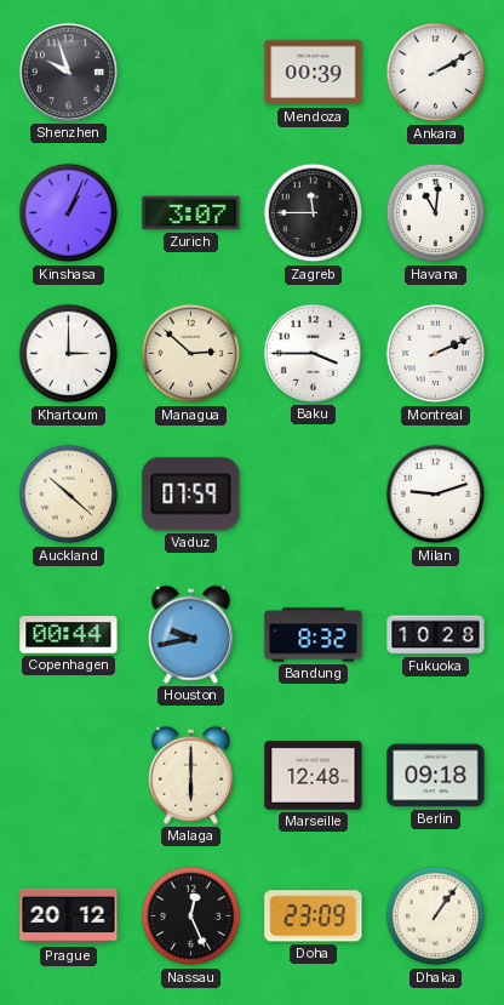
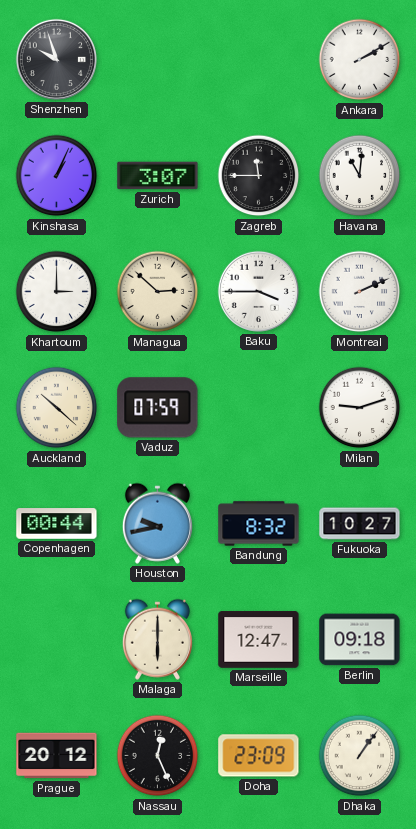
Mendoza: 00:39 -> none
Fukuoka: 10:28 -> 10:27
Marseille: 12:48 -> 12:47
